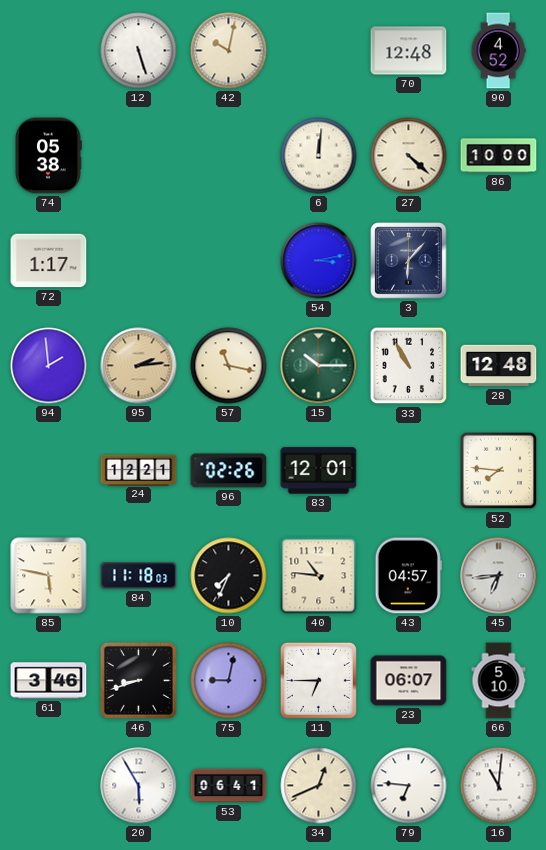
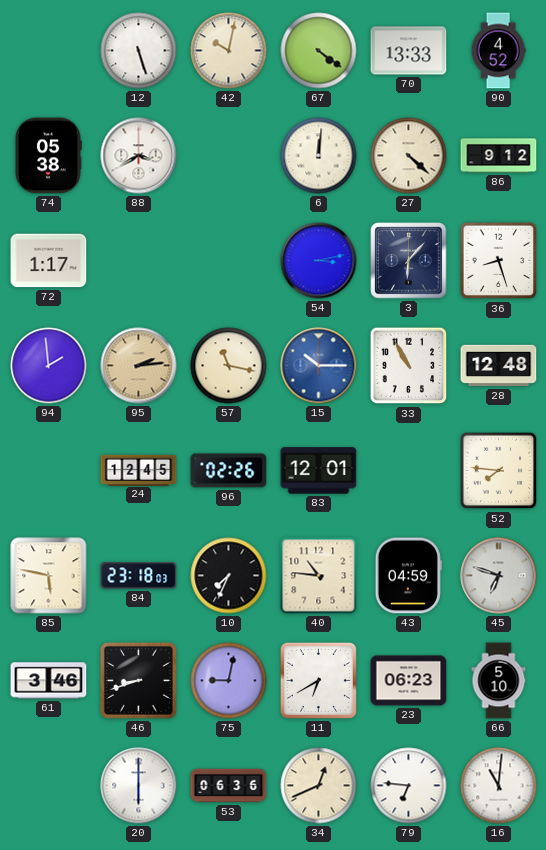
67: none -> 4:21
70: 12:48 -> 13:33
88: none -> 3:40
86: 10:00 -> 9:12
36: none -> 8:27
15 dial: green -> blue
24: 12:21 -> 12:45
84: 11:18 -> 23:18
43: 04:57 -> 04:59
45: 6:44 -> 6:48
11: 6:45 -> 6:40
23: 06:07 -> 06:23
20: 5:55 -> 6:00
53: 06:41 -> 06:36
